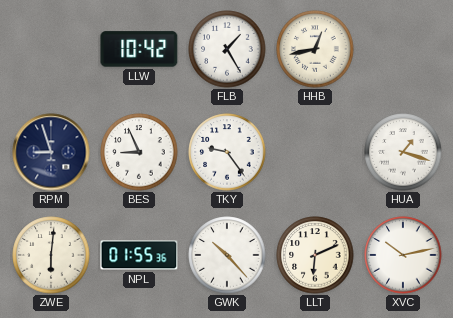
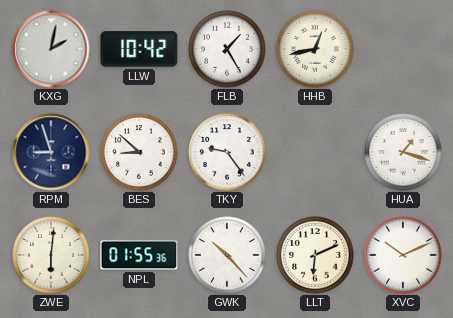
KXG: none -> 2:02
BES: 8:56 -> 8:52
XVC: 10:13 -> 10:11
